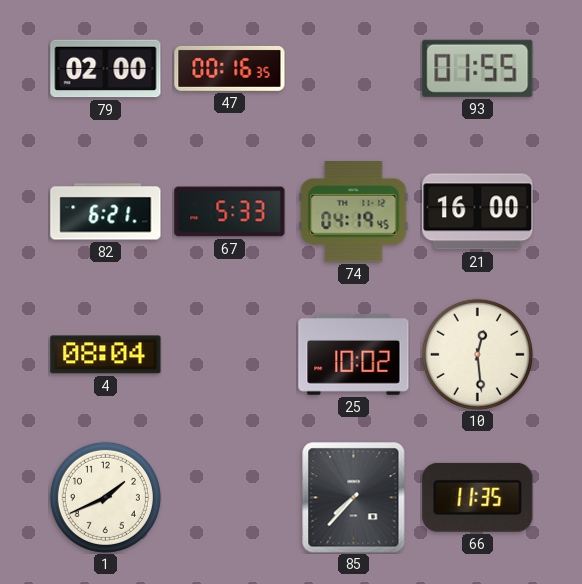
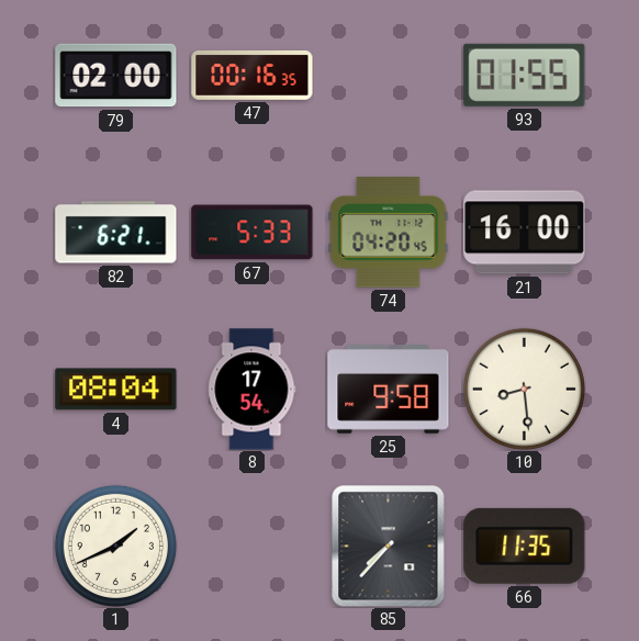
74: 04:19 -> 04:20
8: none -> 17:54
25: 10:02 -> 9:58
10: 12:29 -> 8:29
